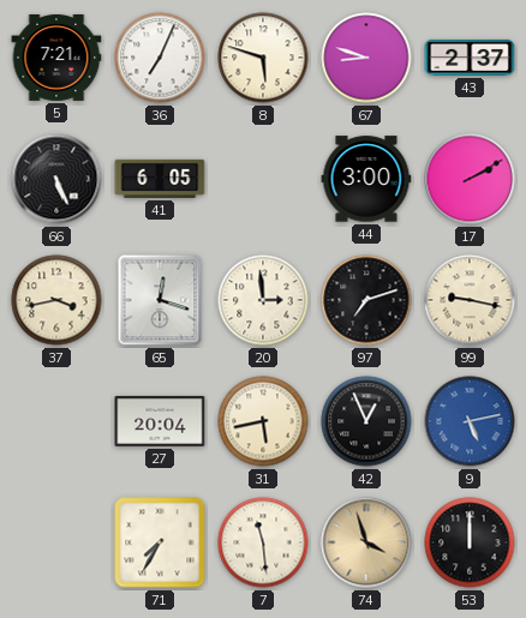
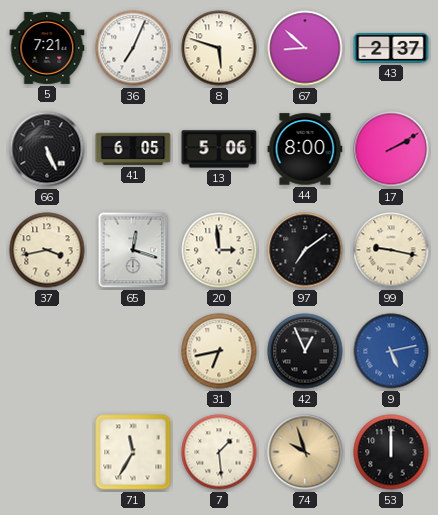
67: 8:48 -> 8:52
13: none -> 5:06
44: 3:00 -> 8:00
97: 7:12 -> 7:09
27: 20:04 -> none
31: 5:43 -> 6:43
71: 7:35 -> 11:35
7: 11:29 -> 1:29
74: 3:57 -> 9:57
